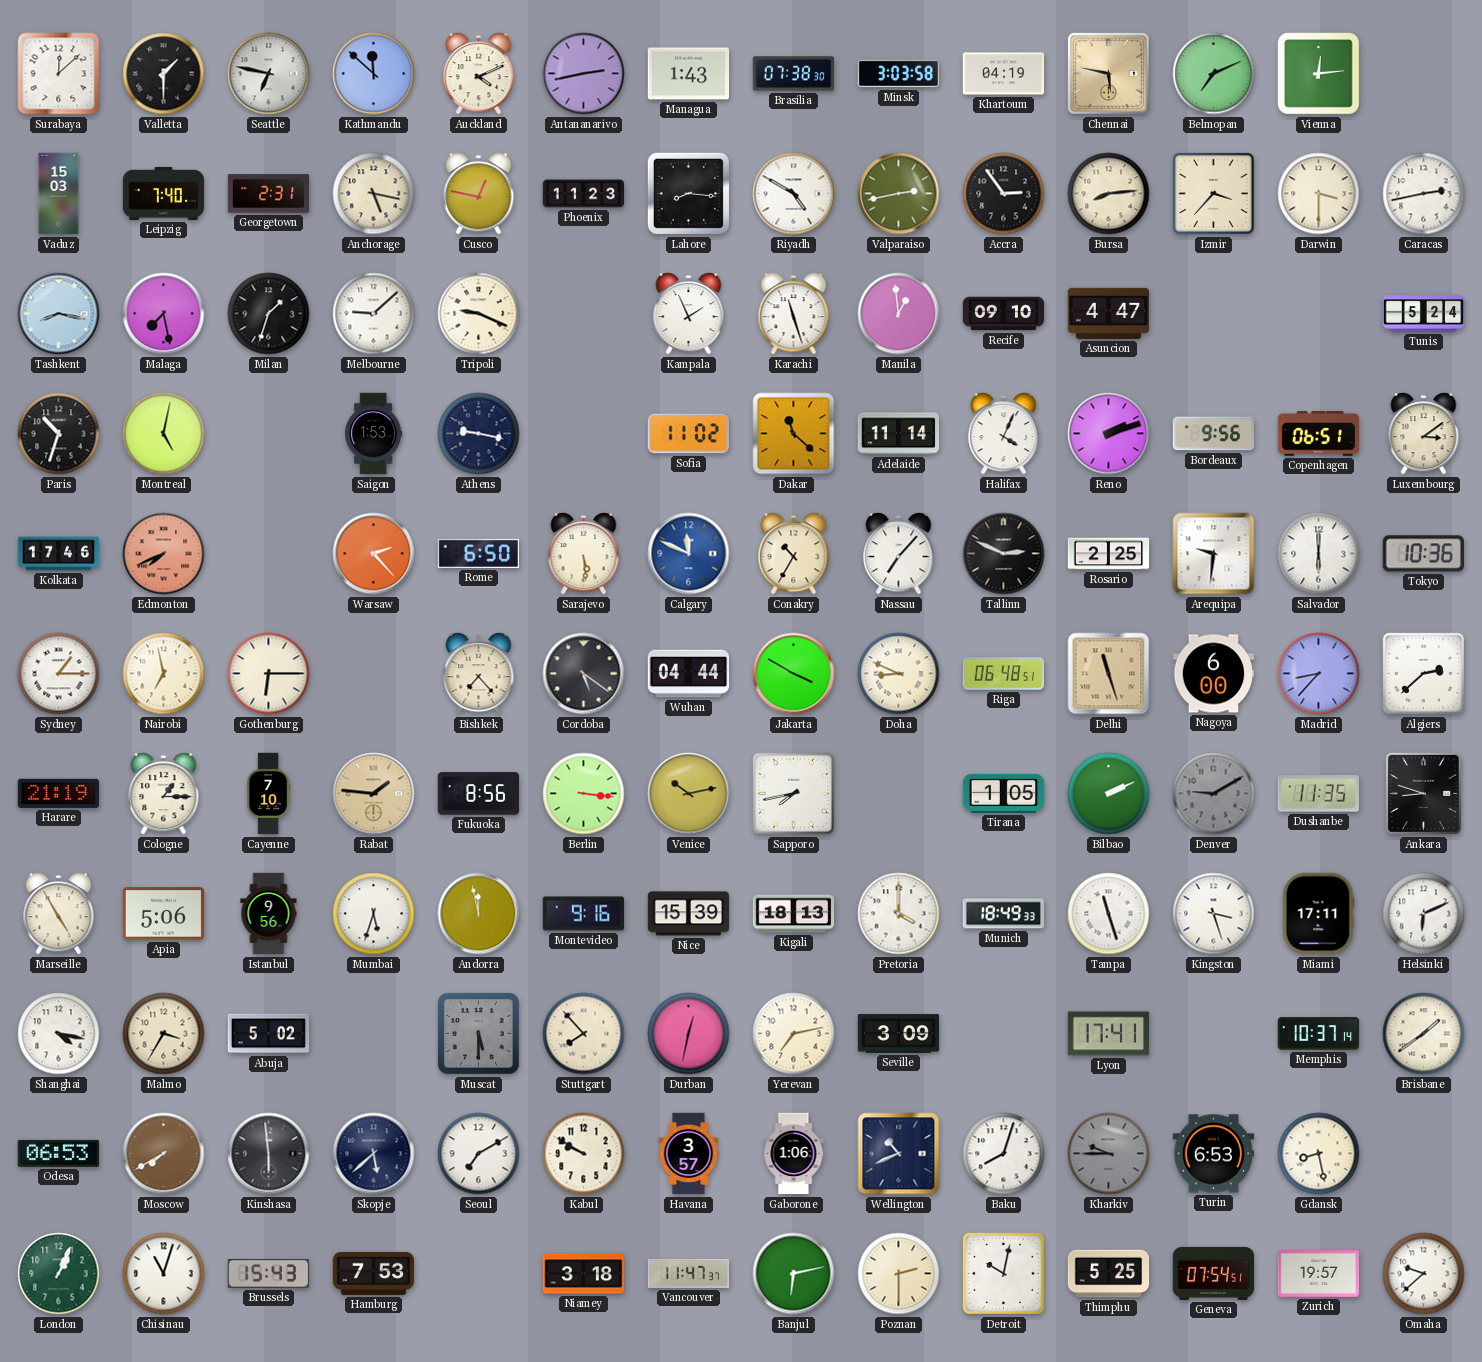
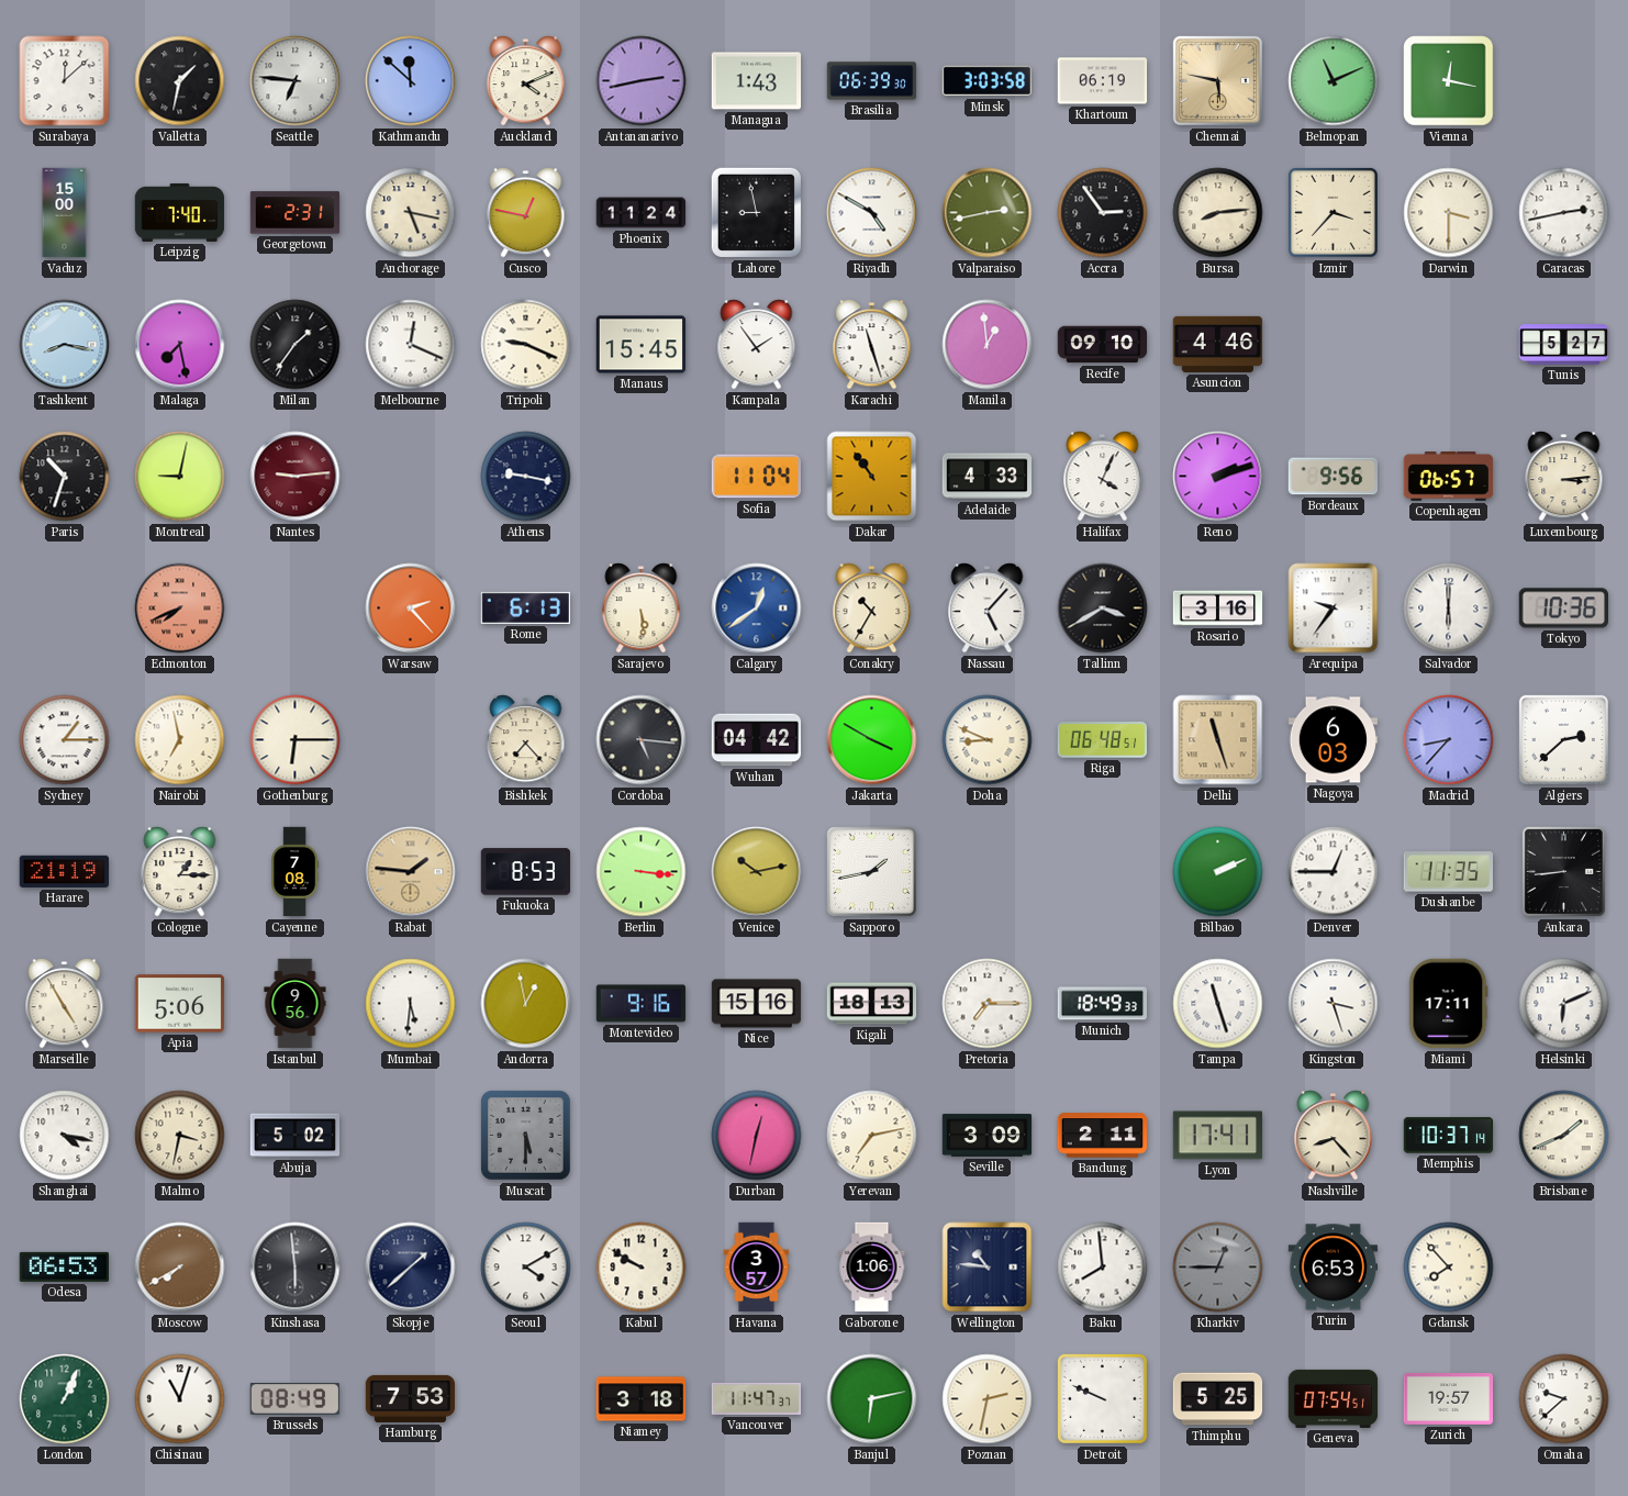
Valletta: 1:30 -> 1:32
Seattle: 6:47 -> 6:46
Brasilia: 07:38 -> 06:39
Khartoum: 04:19 -> 06:19
Belmopan: 7:11 -> 11:11
Vienna: 12:14 -> 12:17
Vaduz: 15:03 -> 15:00
Phoenix: 11:23 -> 11:24
Lahore: 8:16 -> 8:58
Milan: 1:33 -> 1:36
Melbourne: 9:08 -> 12:19
Manaus: none -> 15:45
Kampala: 1:56 -> 1:54
Asuncion: 4:47 -> 4:46
Tunis: 5:24 -> 5:27
Montreal: 5:02 -> 9:02
Nantes: none -> 9:14
Saigon: 1:53 -> none
Sofia: 11:02 -> 11:04
Dakar: 11:22 -> 10:54
Adelaide: 11:14 -> 4:33
Copenhagen: 06:51 -> 06:57
Luxembourg: 3:09 -> 3:14
Kolkata: 17:46 -> none
Rome: 6:50 -> 6:13
Calgary: 11:49 -> 12:39
Nassau: 7:07 -> 5:07
Tallinn: 2:49 -> 3:40
Rosario: 2:25 -> 3:16
Arequipa: 9:31 -> 9:36
Cordoba: 5:21 -> 5:16
Wuhan: 04:44 -> 04:42
Nagoya: 6:00 -> 6:03
Cayenne: 7:10 -> 7:08
Fukuoka: 8:56 -> 8:53
Sapporo: 7:43 -> 1:43
Tirana: 1:05 -> none
Denver: 9:10 -> 12:45
Denver dial: grey -> white
Ankara: 8:48 -> 8:44
Mumbai: 5:33 -> 5:31
Andorra: 11:58 -> 12:58
Nice: 15:39 -> 15:16
Pretoria: 4:00 -> 7:15
Malmo: 3:35 -> 3:32
Stuttgart: 7:53 -> none
Bandung: none -> 2:11
Nashville: none -> 8:23
Brisbane: 1:39 -> 1:41
Skopje: 5:38 -> 1:38
Seoul: 7:10 -> 4:10
Wellington: 10:41 -> 10:46
Baku: 8:03 -> 7:59
Kharkiv: 9:45 -> 12:45
Gdansk: 8:28 -> 7:53
Brussels: 15:43 -> 08:49
Poznan: 2:30 -> 2:32
Detroit: 10:02 -> 9:49
